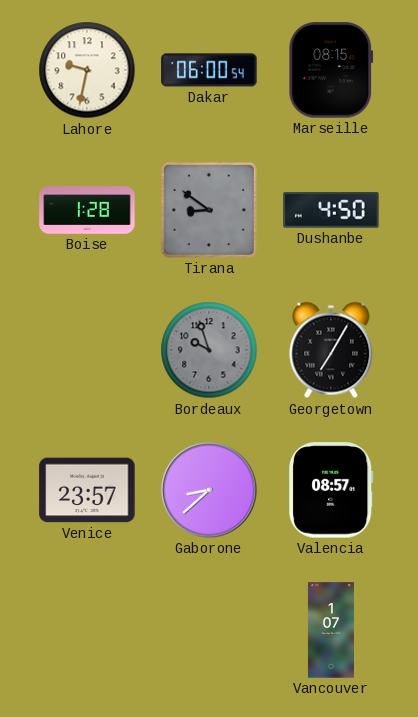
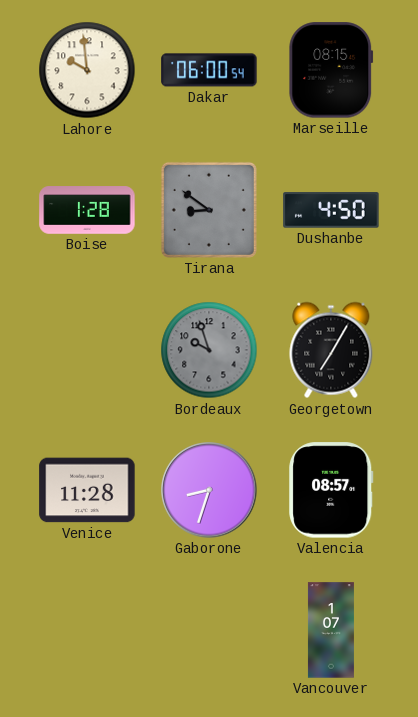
Lahore: 9:32 -> 9:59
Venice: 23:57 -> 11:28
Gaborone: 8:38 -> 8:33
